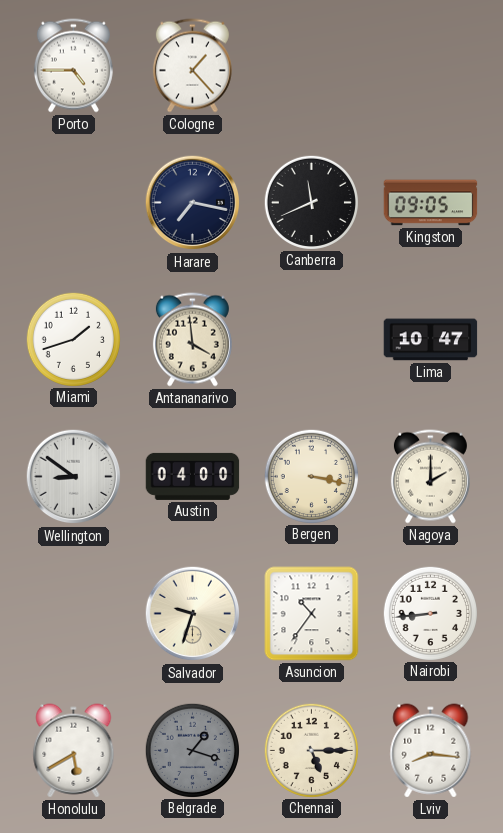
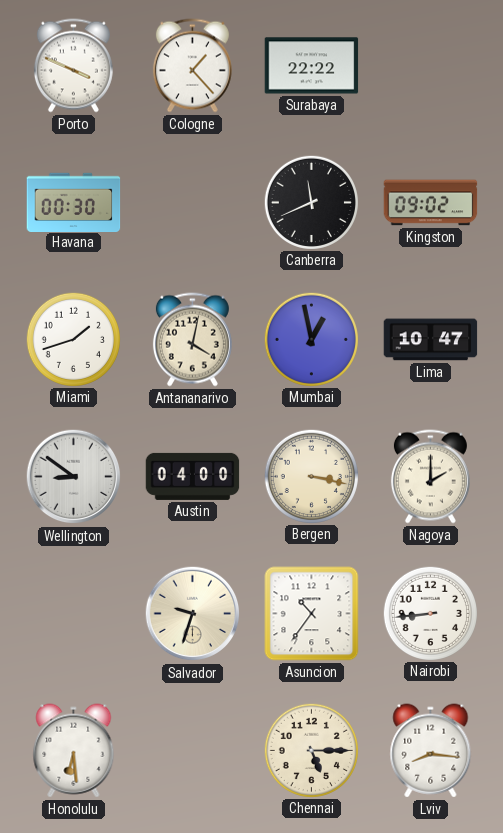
Porto: 4:45 -> 3:49
Surabaya: none -> 22:22
Havana: none -> 00:30
Harare: 7:17 -> none
Kingston: 09:05 -> 09:02
Antananarivo: 3:59 -> 4:02
Mumbai: none -> 12:58
Honolulu: 5:40 -> 6:29
Belgrade: 1:18 -> none
